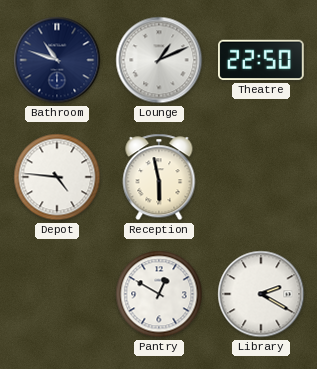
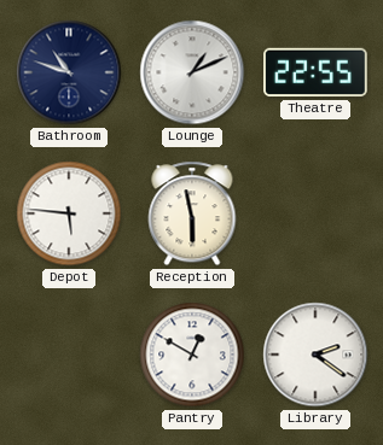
Theatre: 22:50 -> 22:55
Depot: 4:46 -> 5:46
Library: 2:20 -> 2:21
